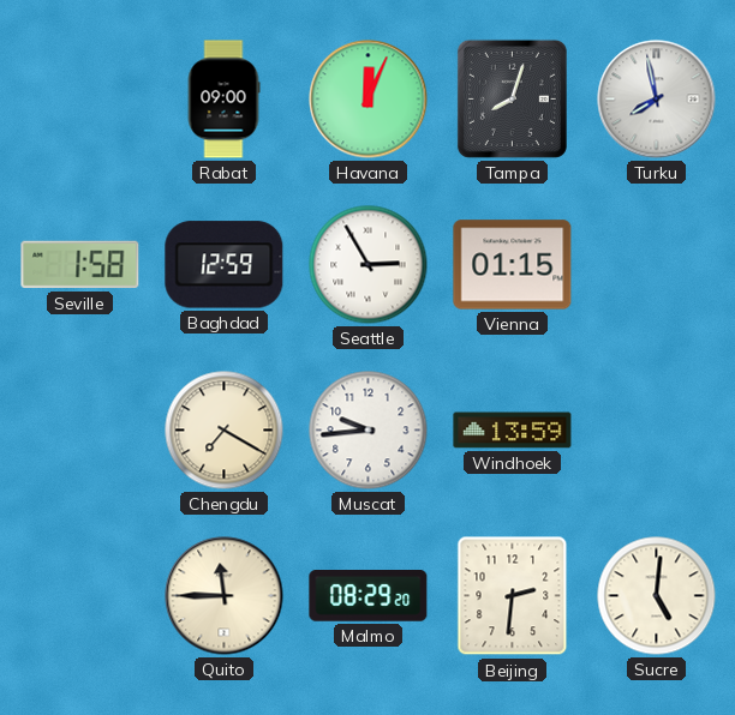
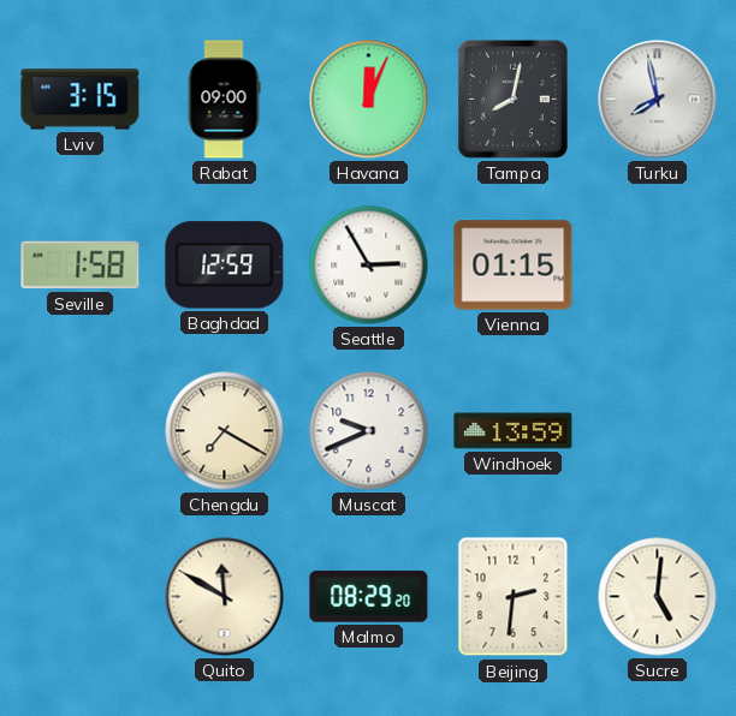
Lviv: none -> 3:15
Tampa: 8:03 -> 8:02
Muscat: 9:44 -> 9:41
Quito: 11:45 -> 11:50
